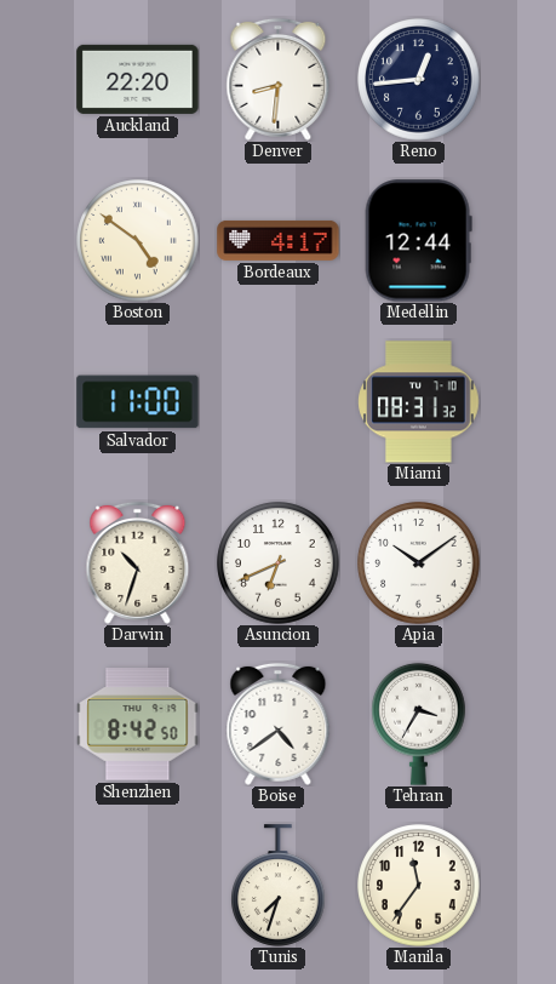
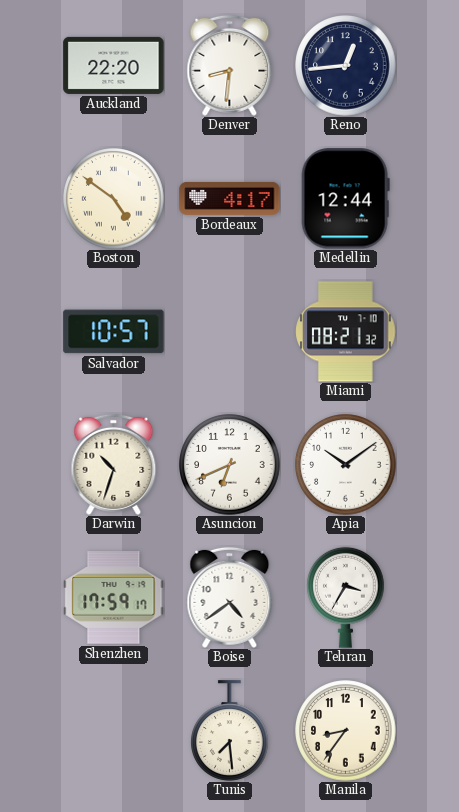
Salvador: 11:00 -> 10:57
Miami: 08:31 -> 08:21
Shenzhen: 8:42 -> 17:59
Tunis: 7:33 -> 7:29
Manila: 11:36 -> 8:36
